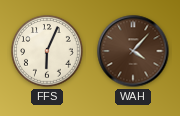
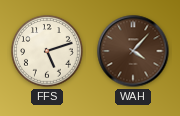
FFS: 6:04 -> 5:12
